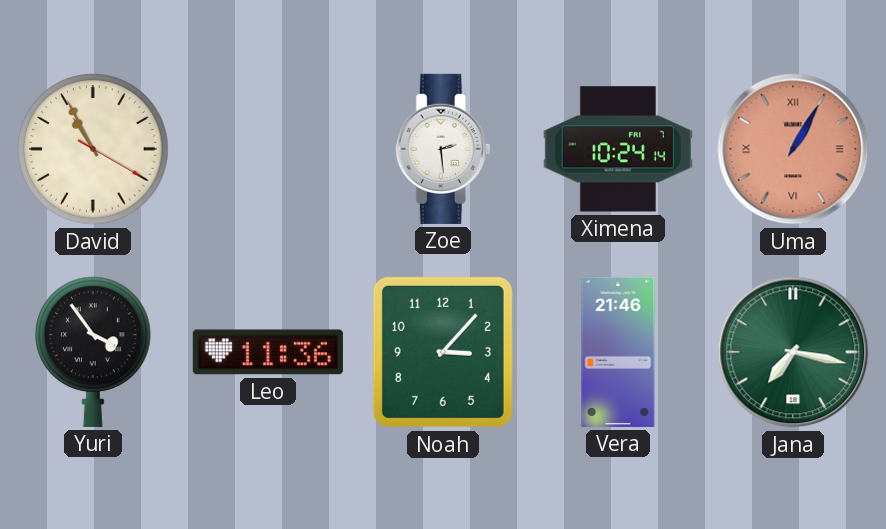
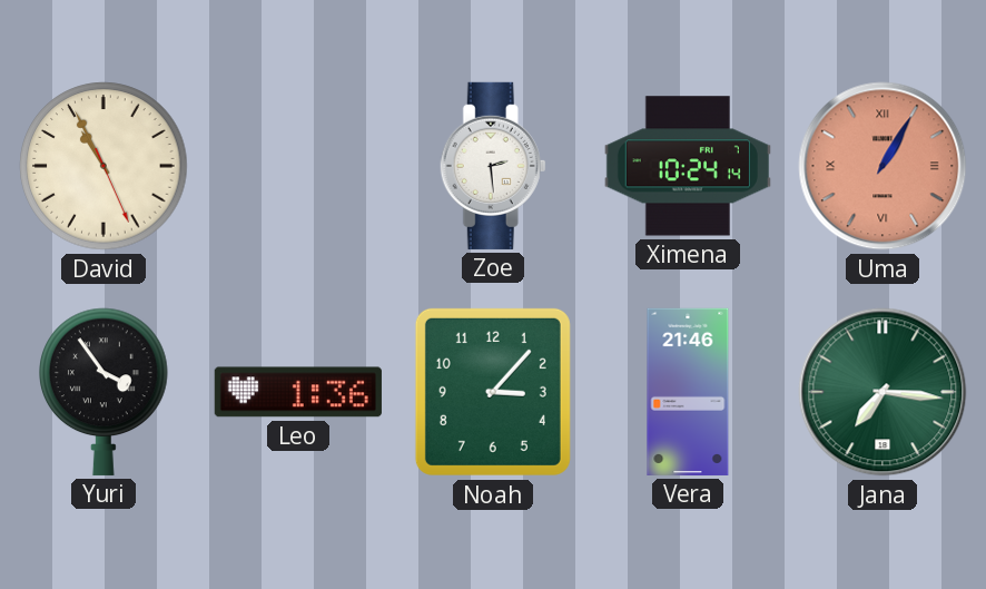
David: 10:55:20 -> 10:55:26
Leo: 11:36 -> 1:36
Jana: 7:17 -> 7:16
